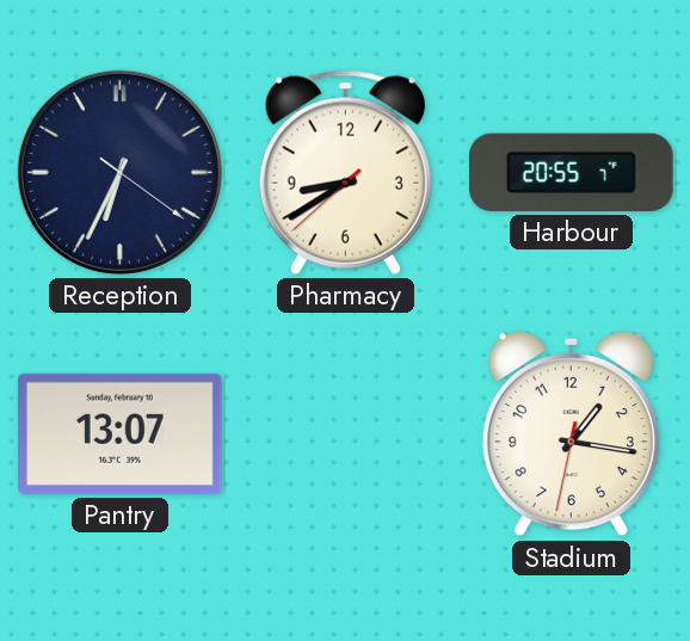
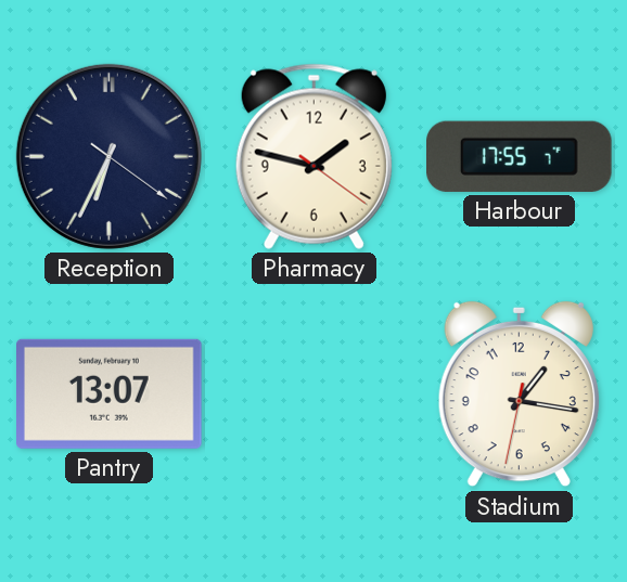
Pharmacy: 8:39 -> 1:47
Harbour: 20:55 -> 17:55
